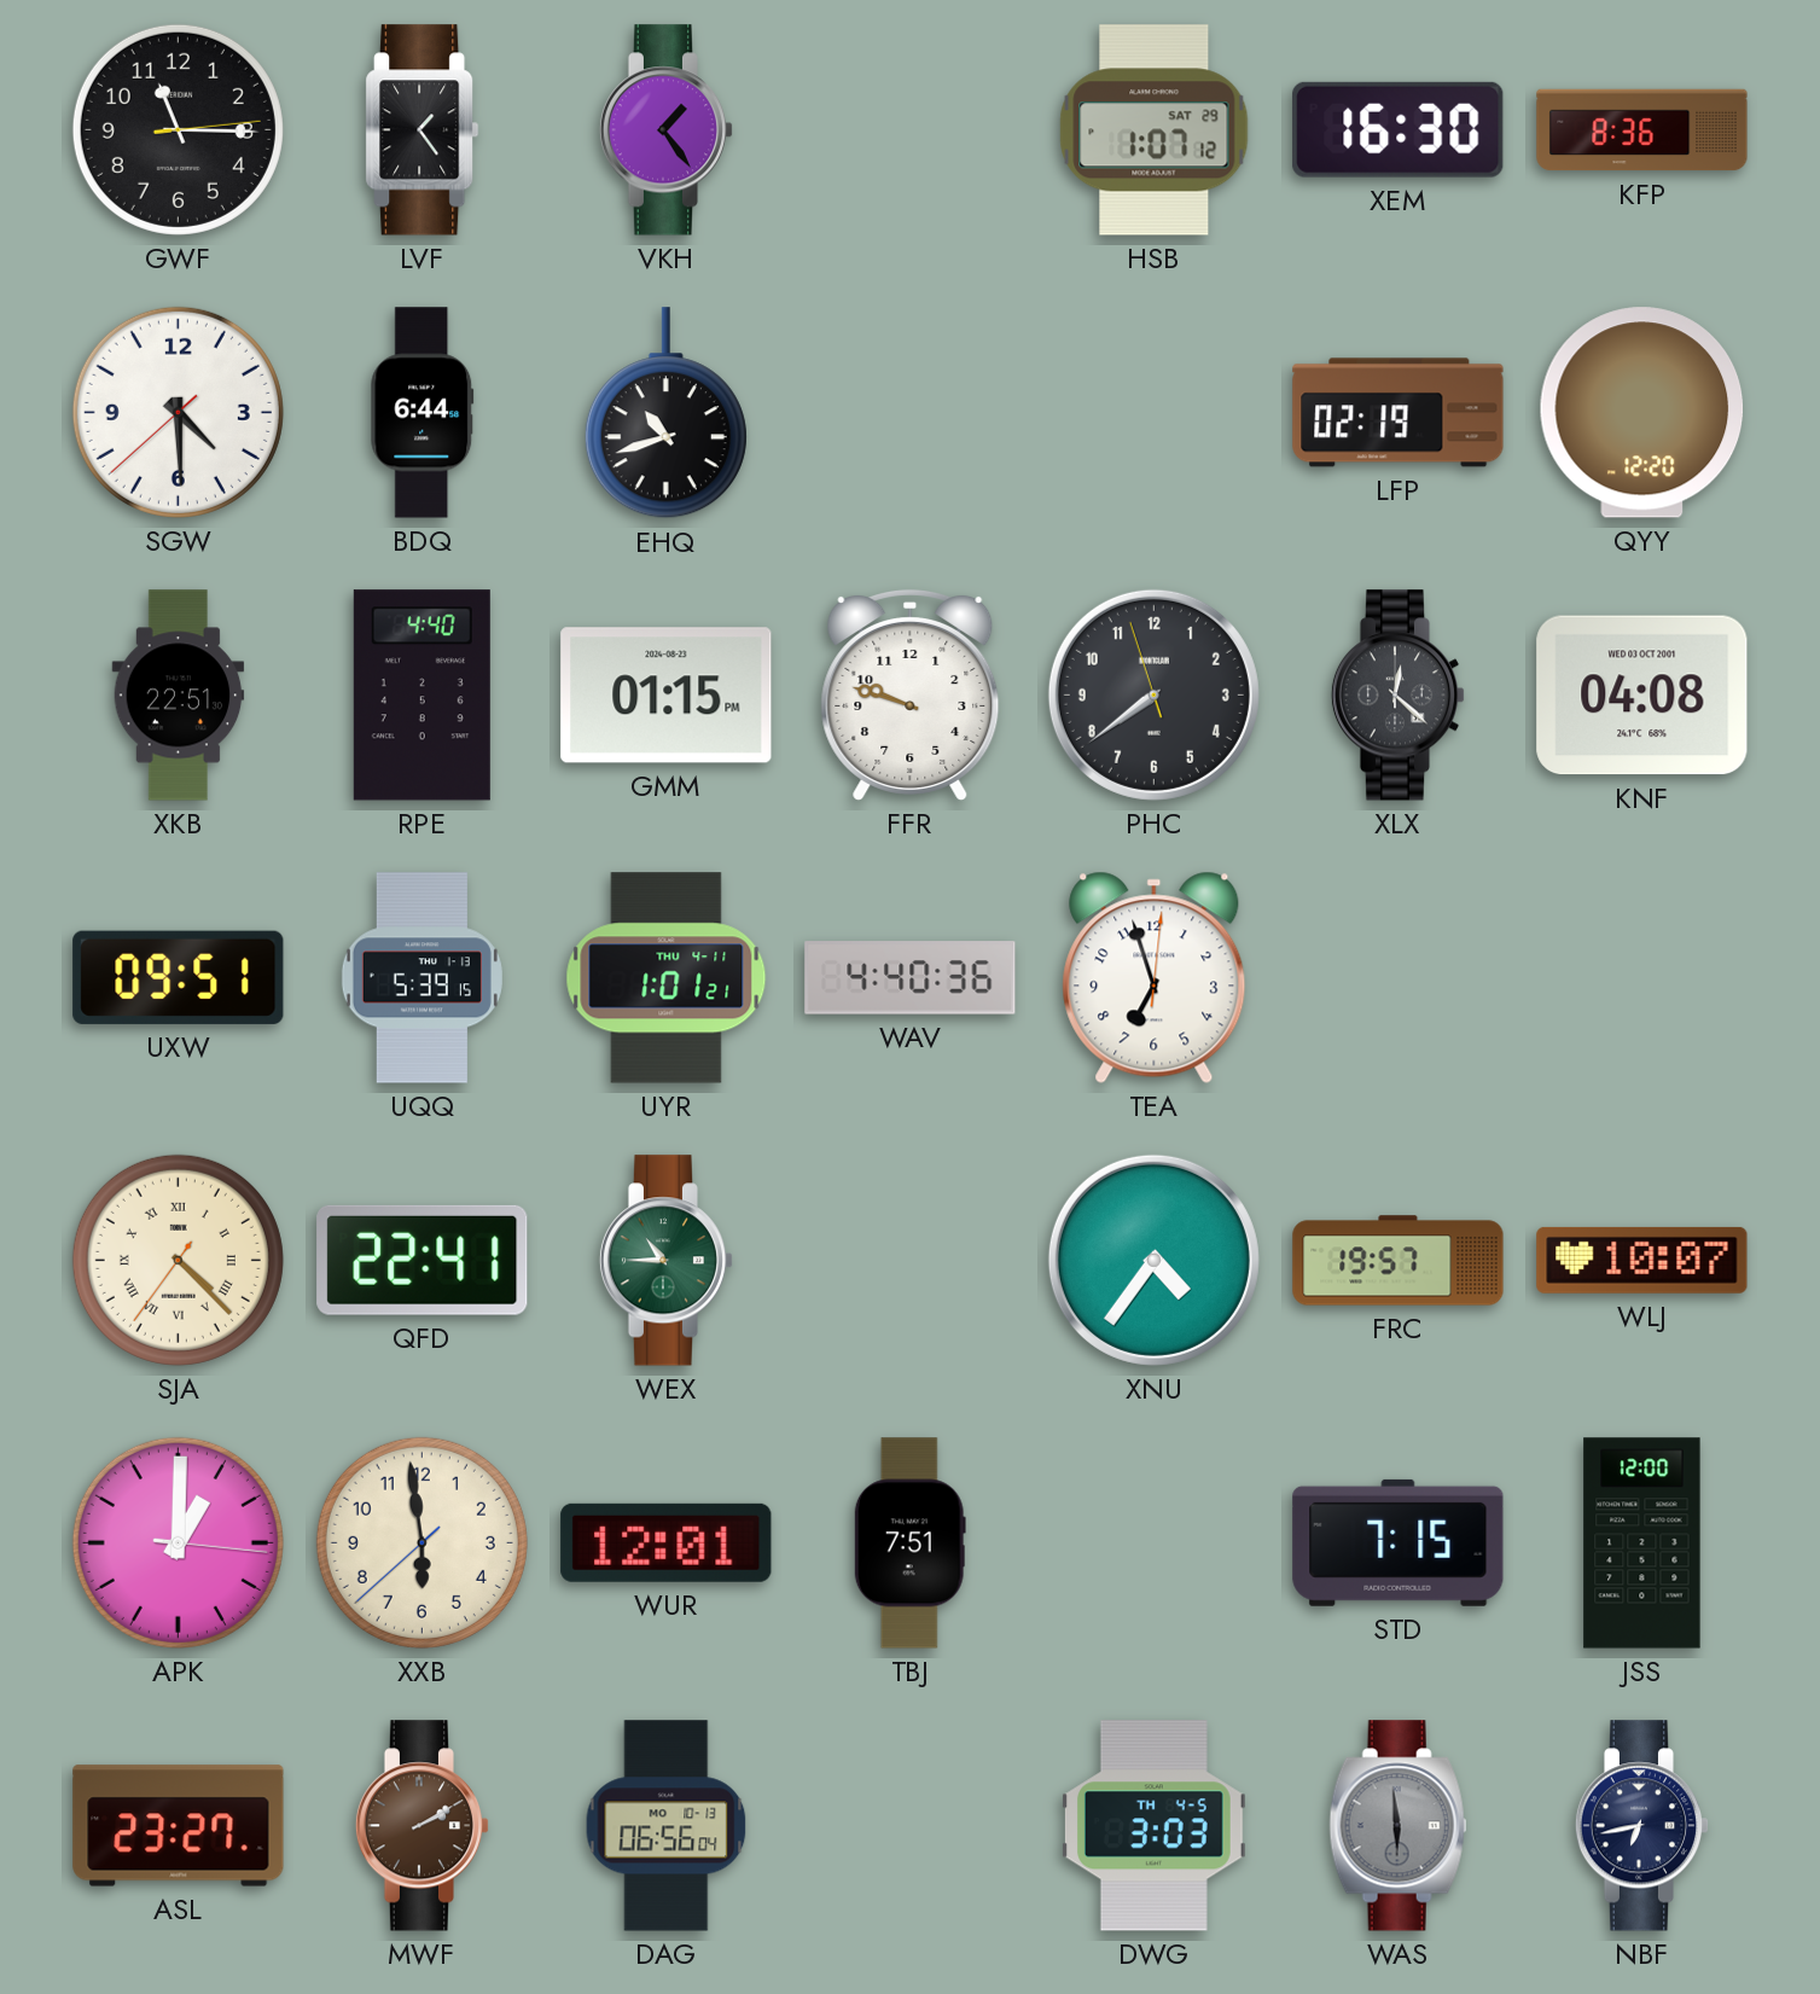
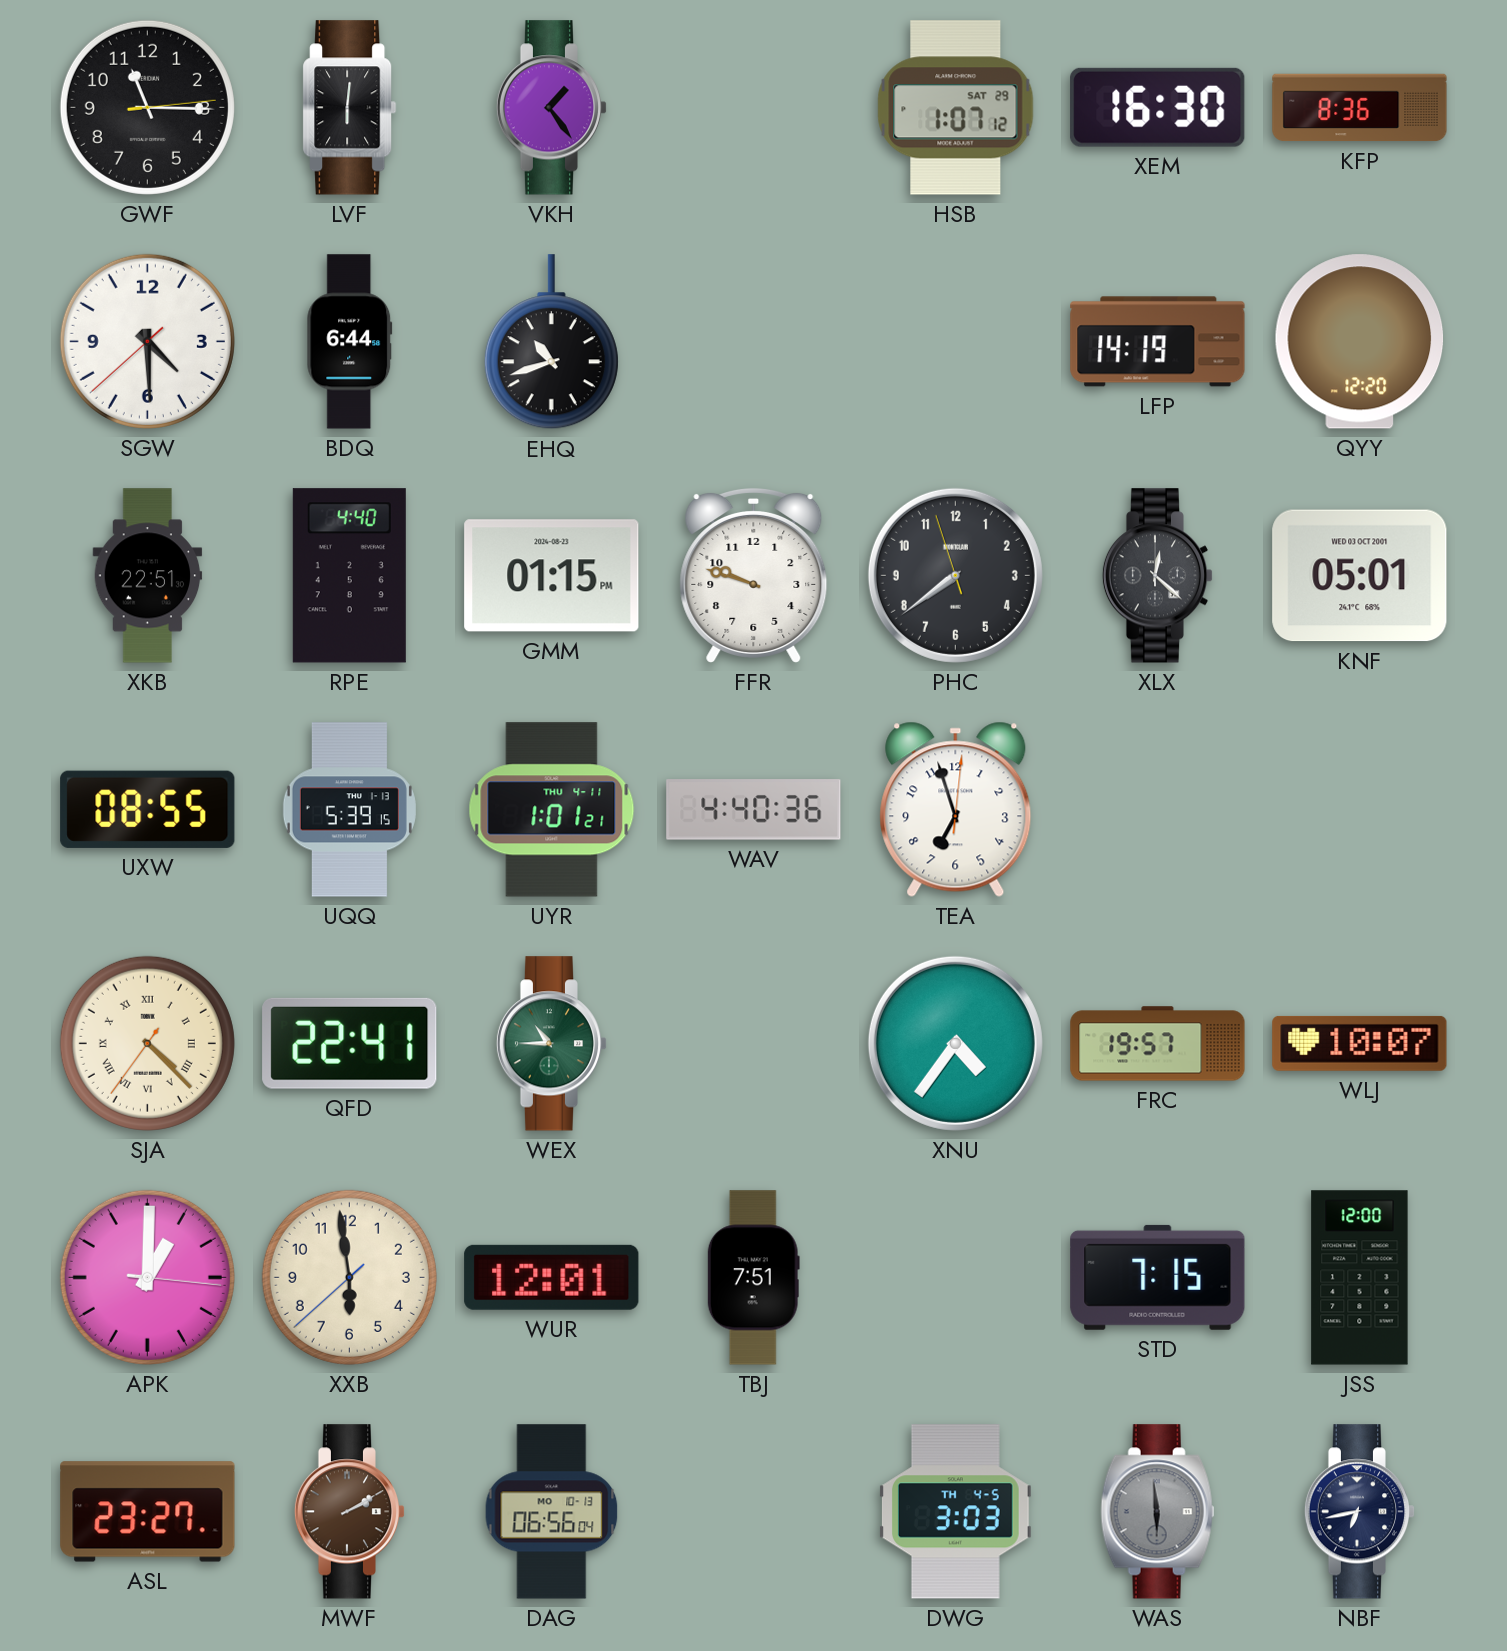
LVF: 1:24 -> 6:01
LFP: 02:19 -> 14:19
KNF: 04:08 -> 05:01
UXW: 09:51 -> 08:55
